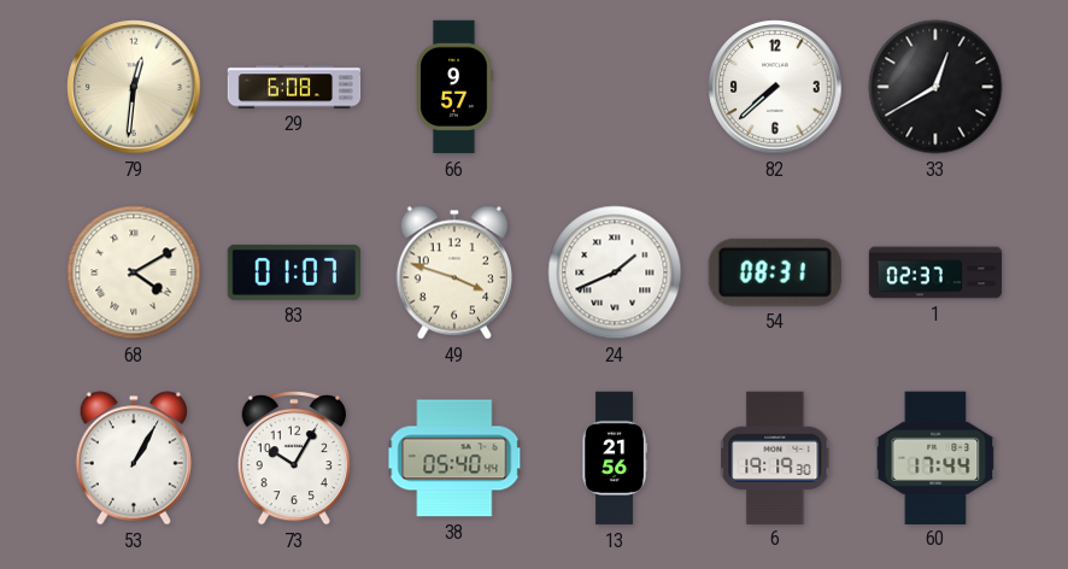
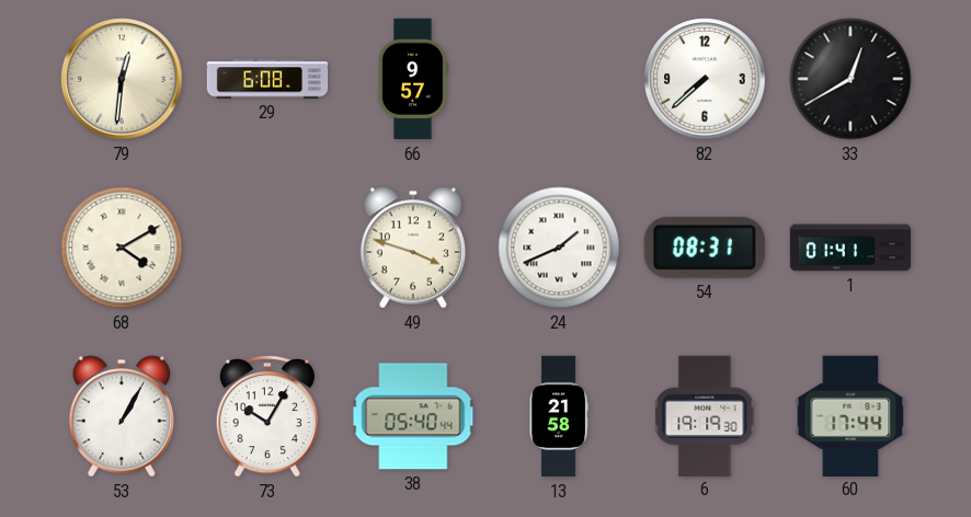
83: 01:07 -> none
1: 02:37 -> 01:41
13: 21:56 -> 21:58
